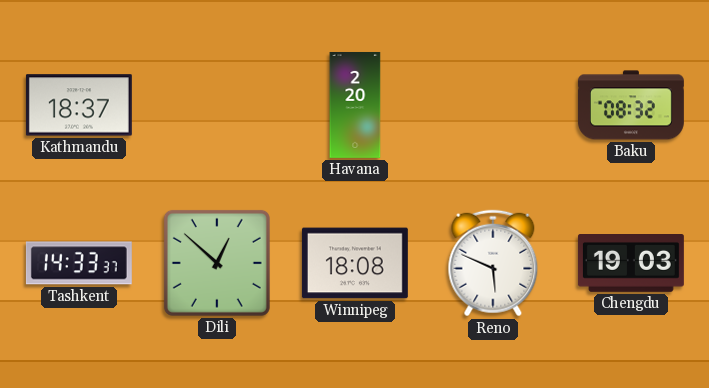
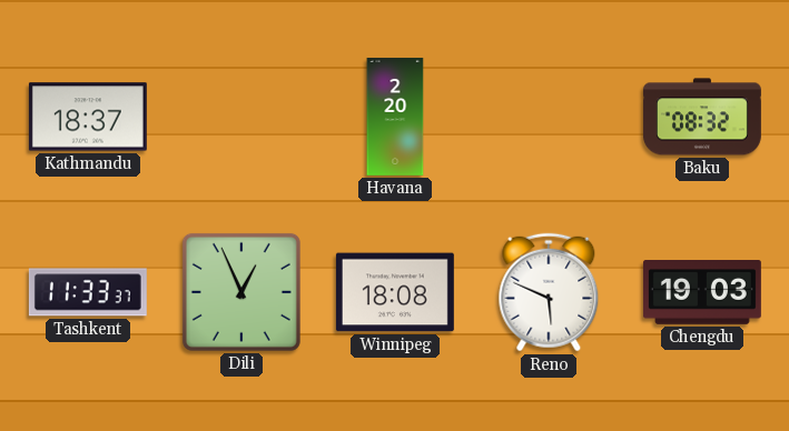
Tashkent: 14:33 -> 11:33
Dili: 12:52 -> 12:56
